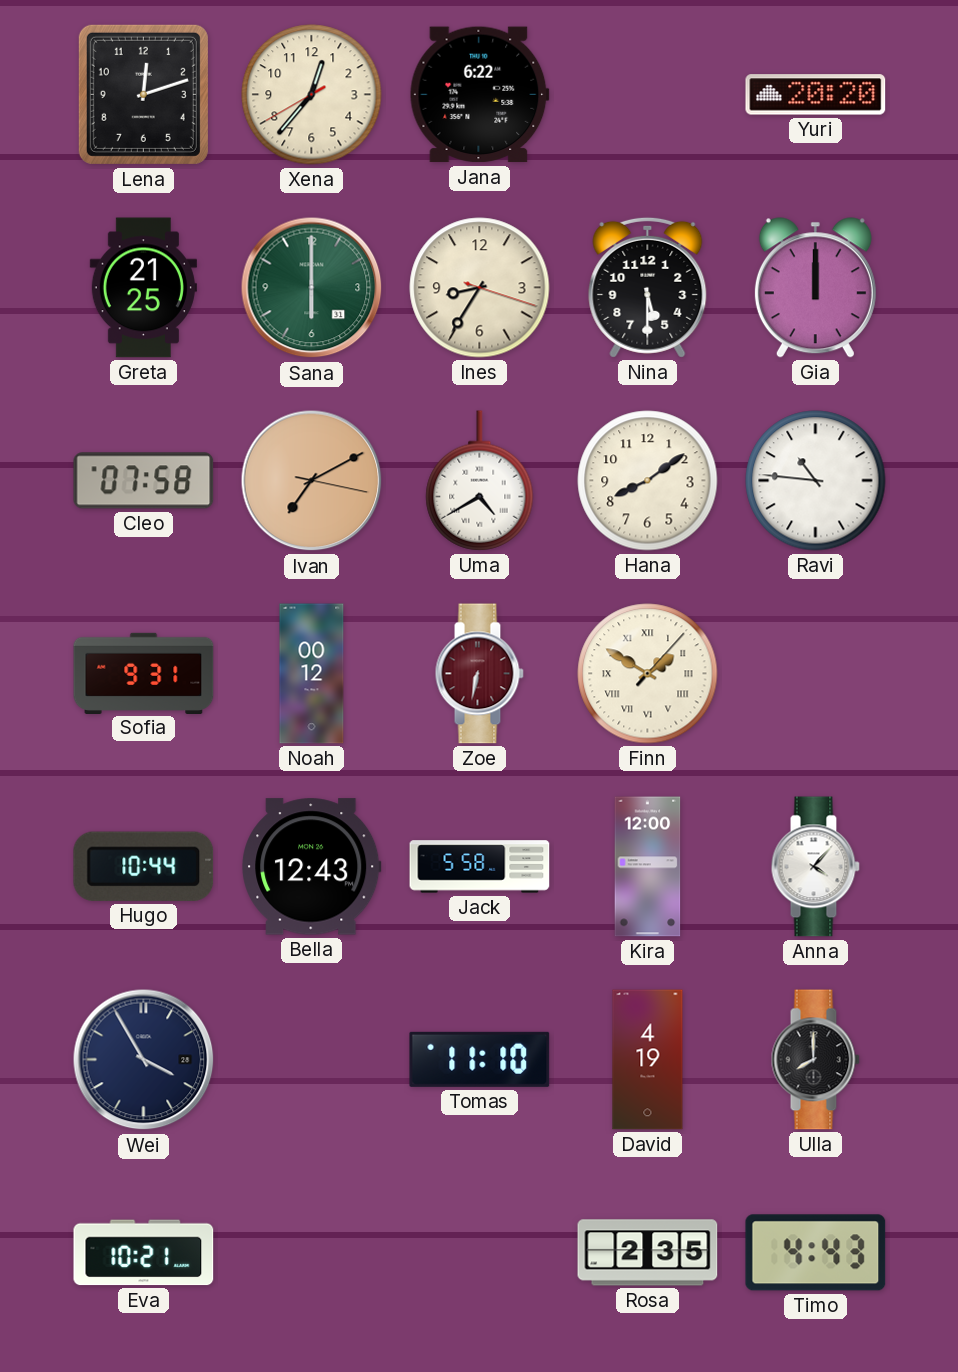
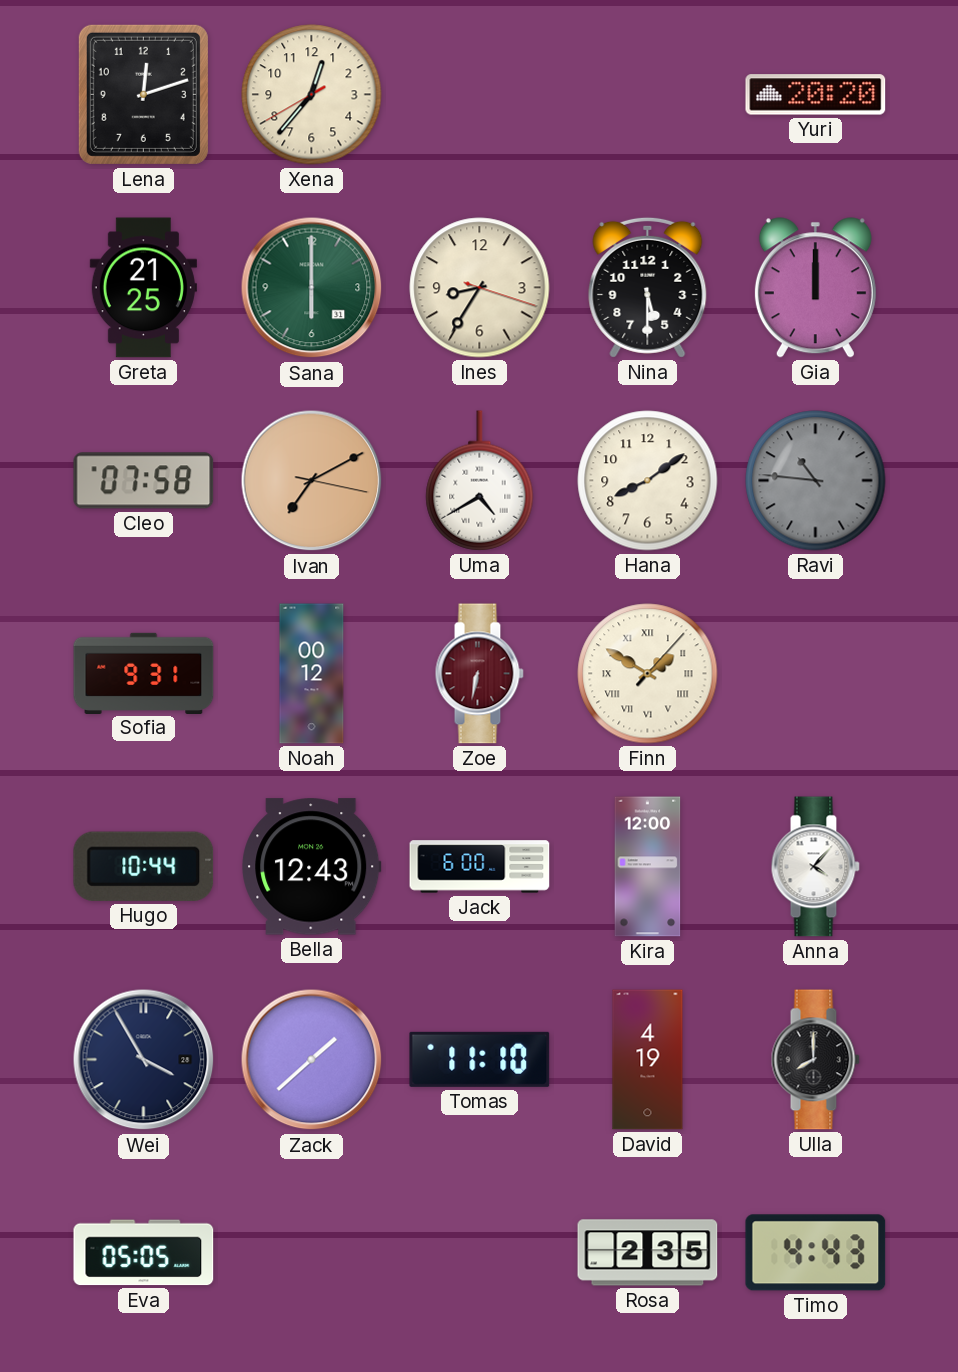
Jana: 6:22 -> none
Ravi dial: white -> grey
Jack: 5:58 -> 6:00
Zack: none -> 1:38
Eva: 10:21 -> 05:05
